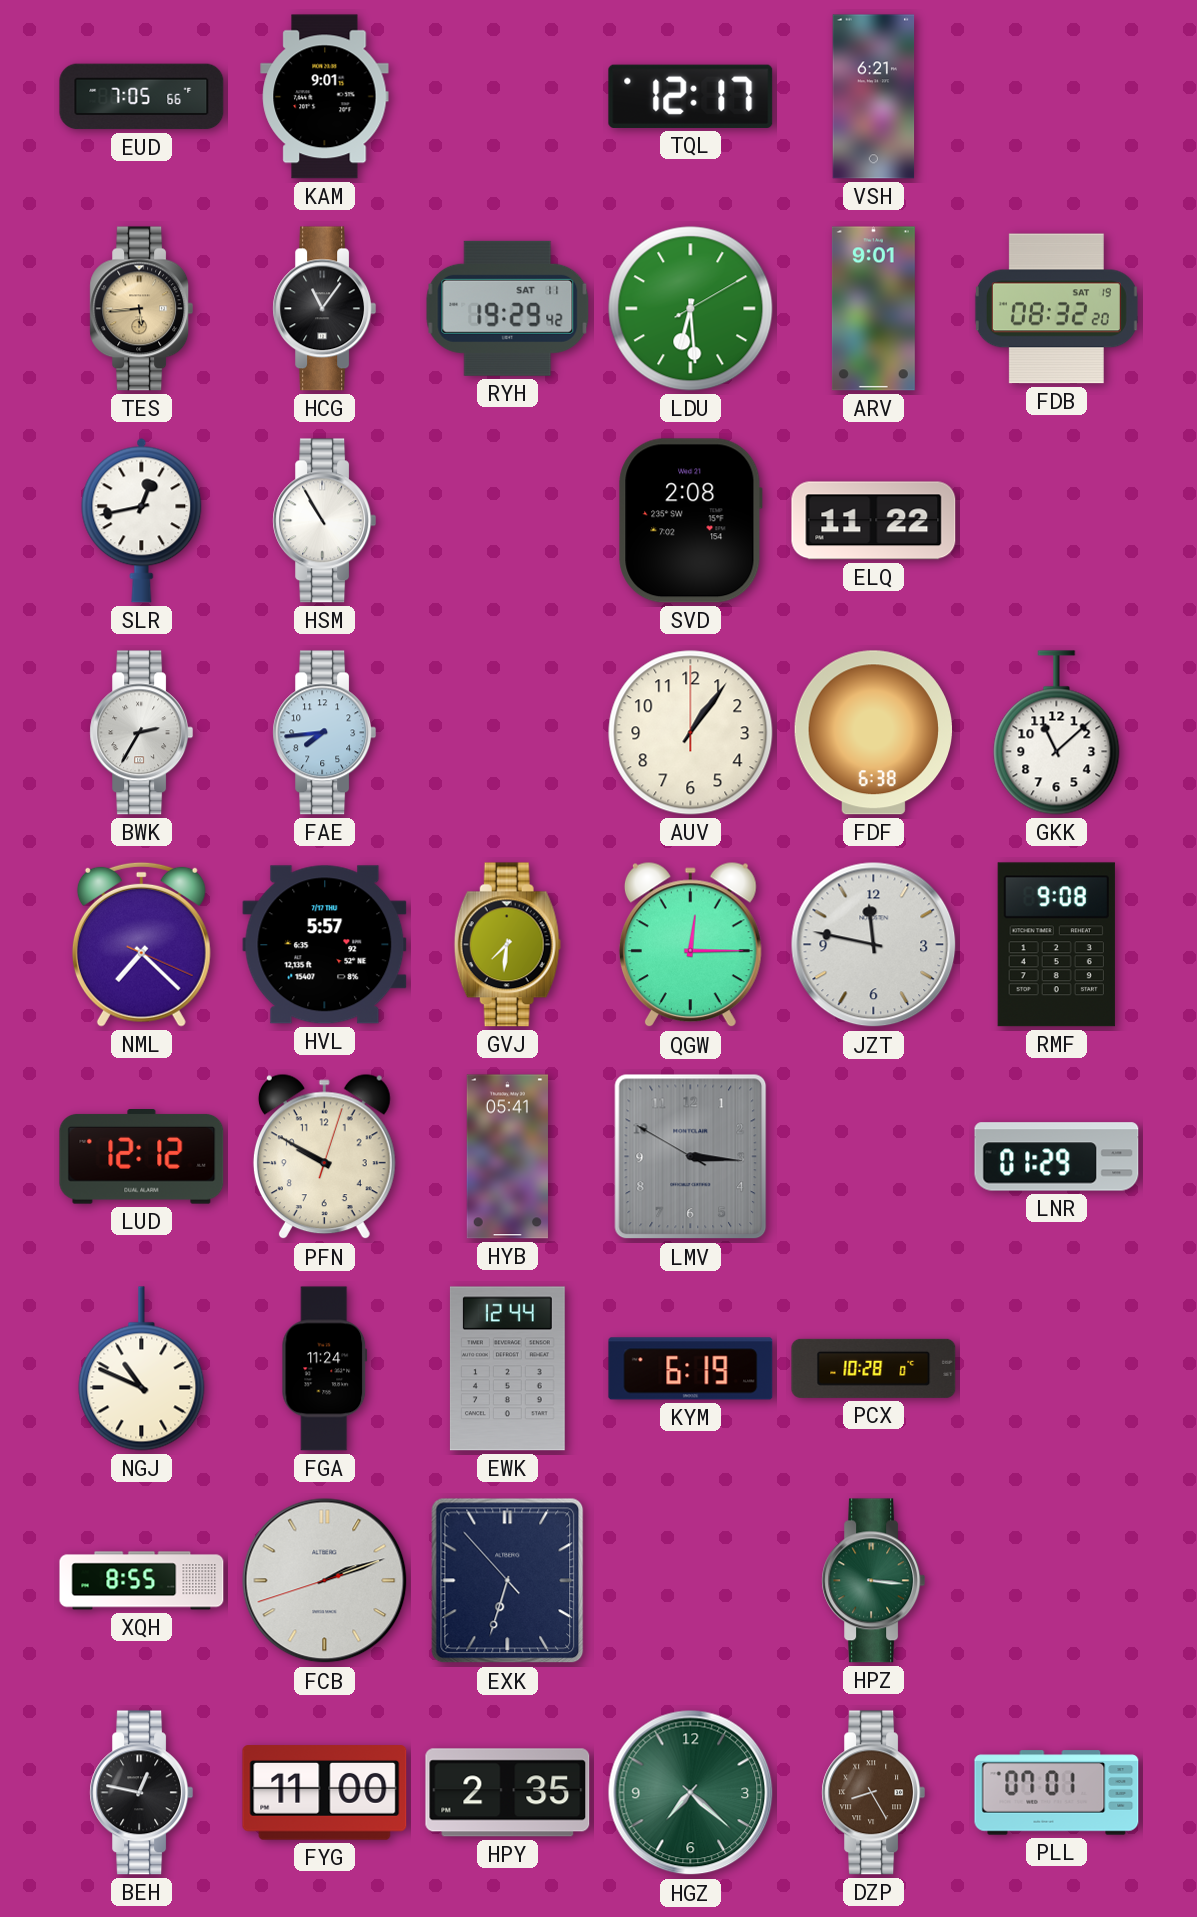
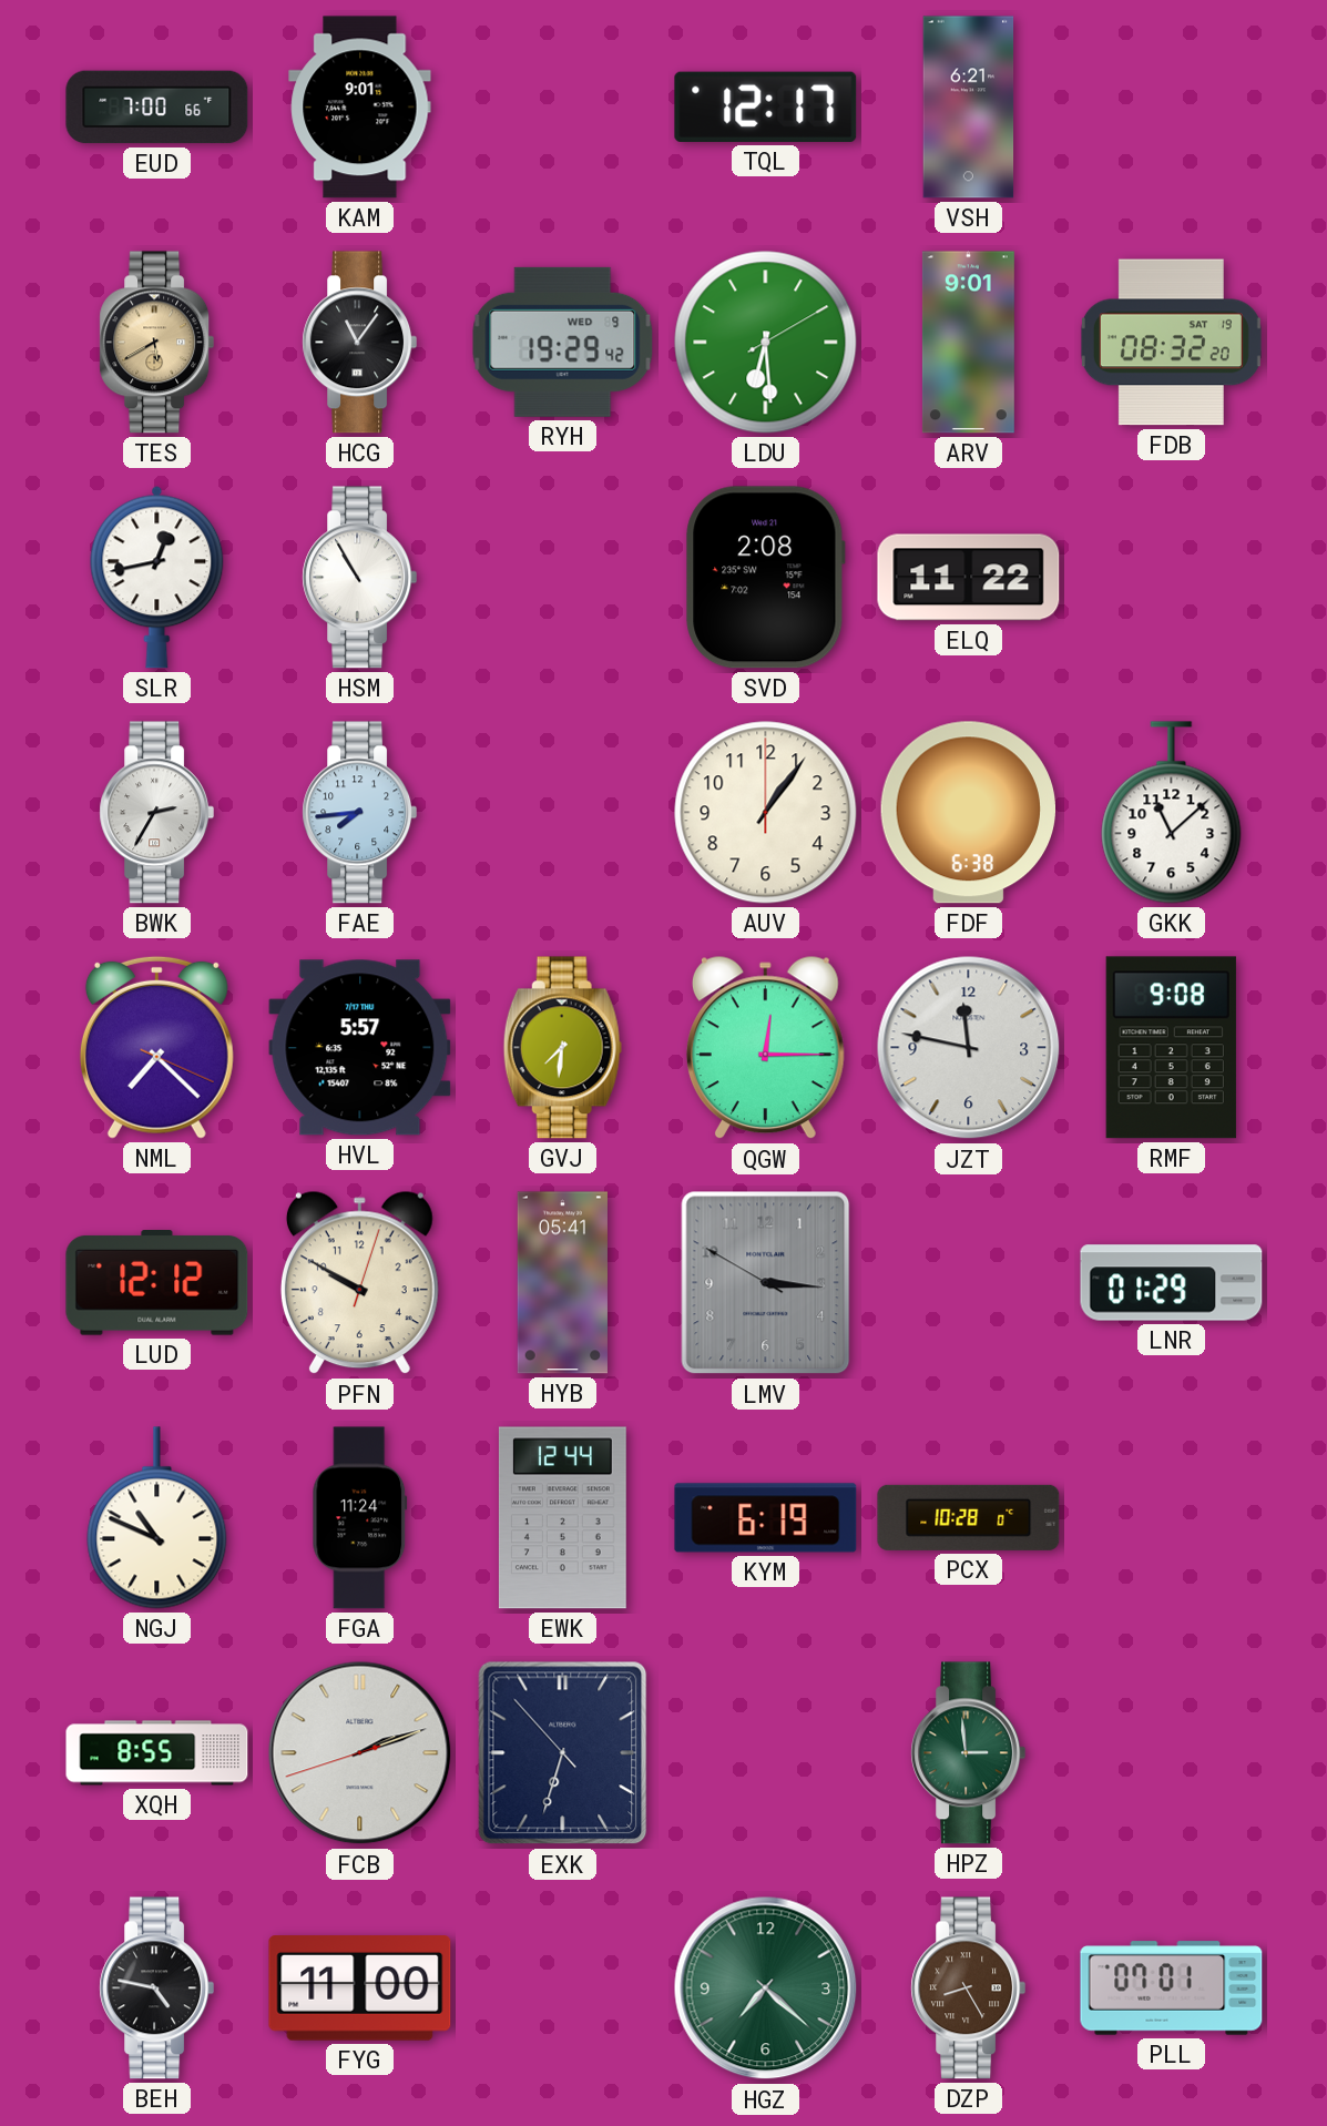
EUD: 7:05 -> 7:00
TES: 5:44 -> 5:40
RYH date: SAT 11 -> WED 9
HPZ: 3:16 -> 2:59
BEH: 12:47 -> 4:47
HPY: 2:35 -> none
